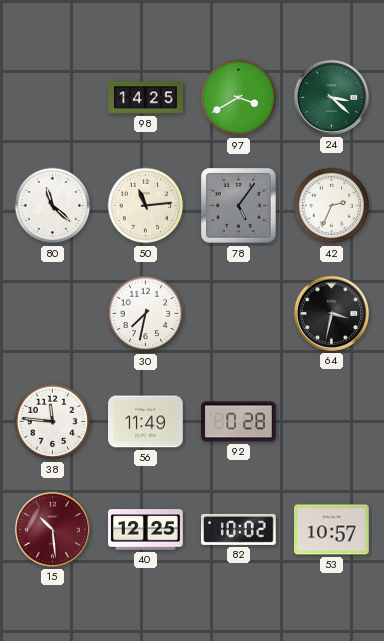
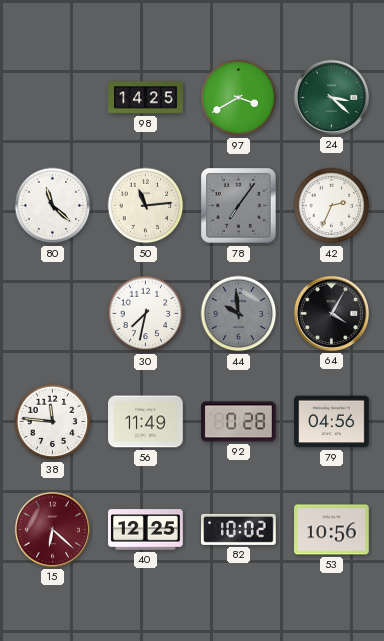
78: 5:06 -> 7:06
44: none -> 9:59
64: 3:32 -> 4:05
79: none -> 04:56
15: 10:29 -> 6:22
53: 10:57 -> 10:56
